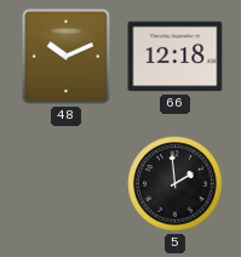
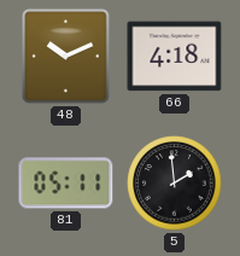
66: 12:18 -> 4:18
81: none -> 05:11
